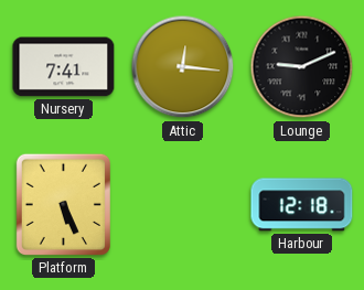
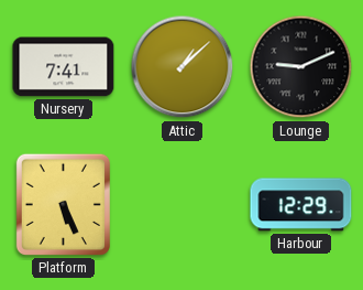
Attic: 12:16 -> 1:08
Harbour: 12:18 -> 12:29
